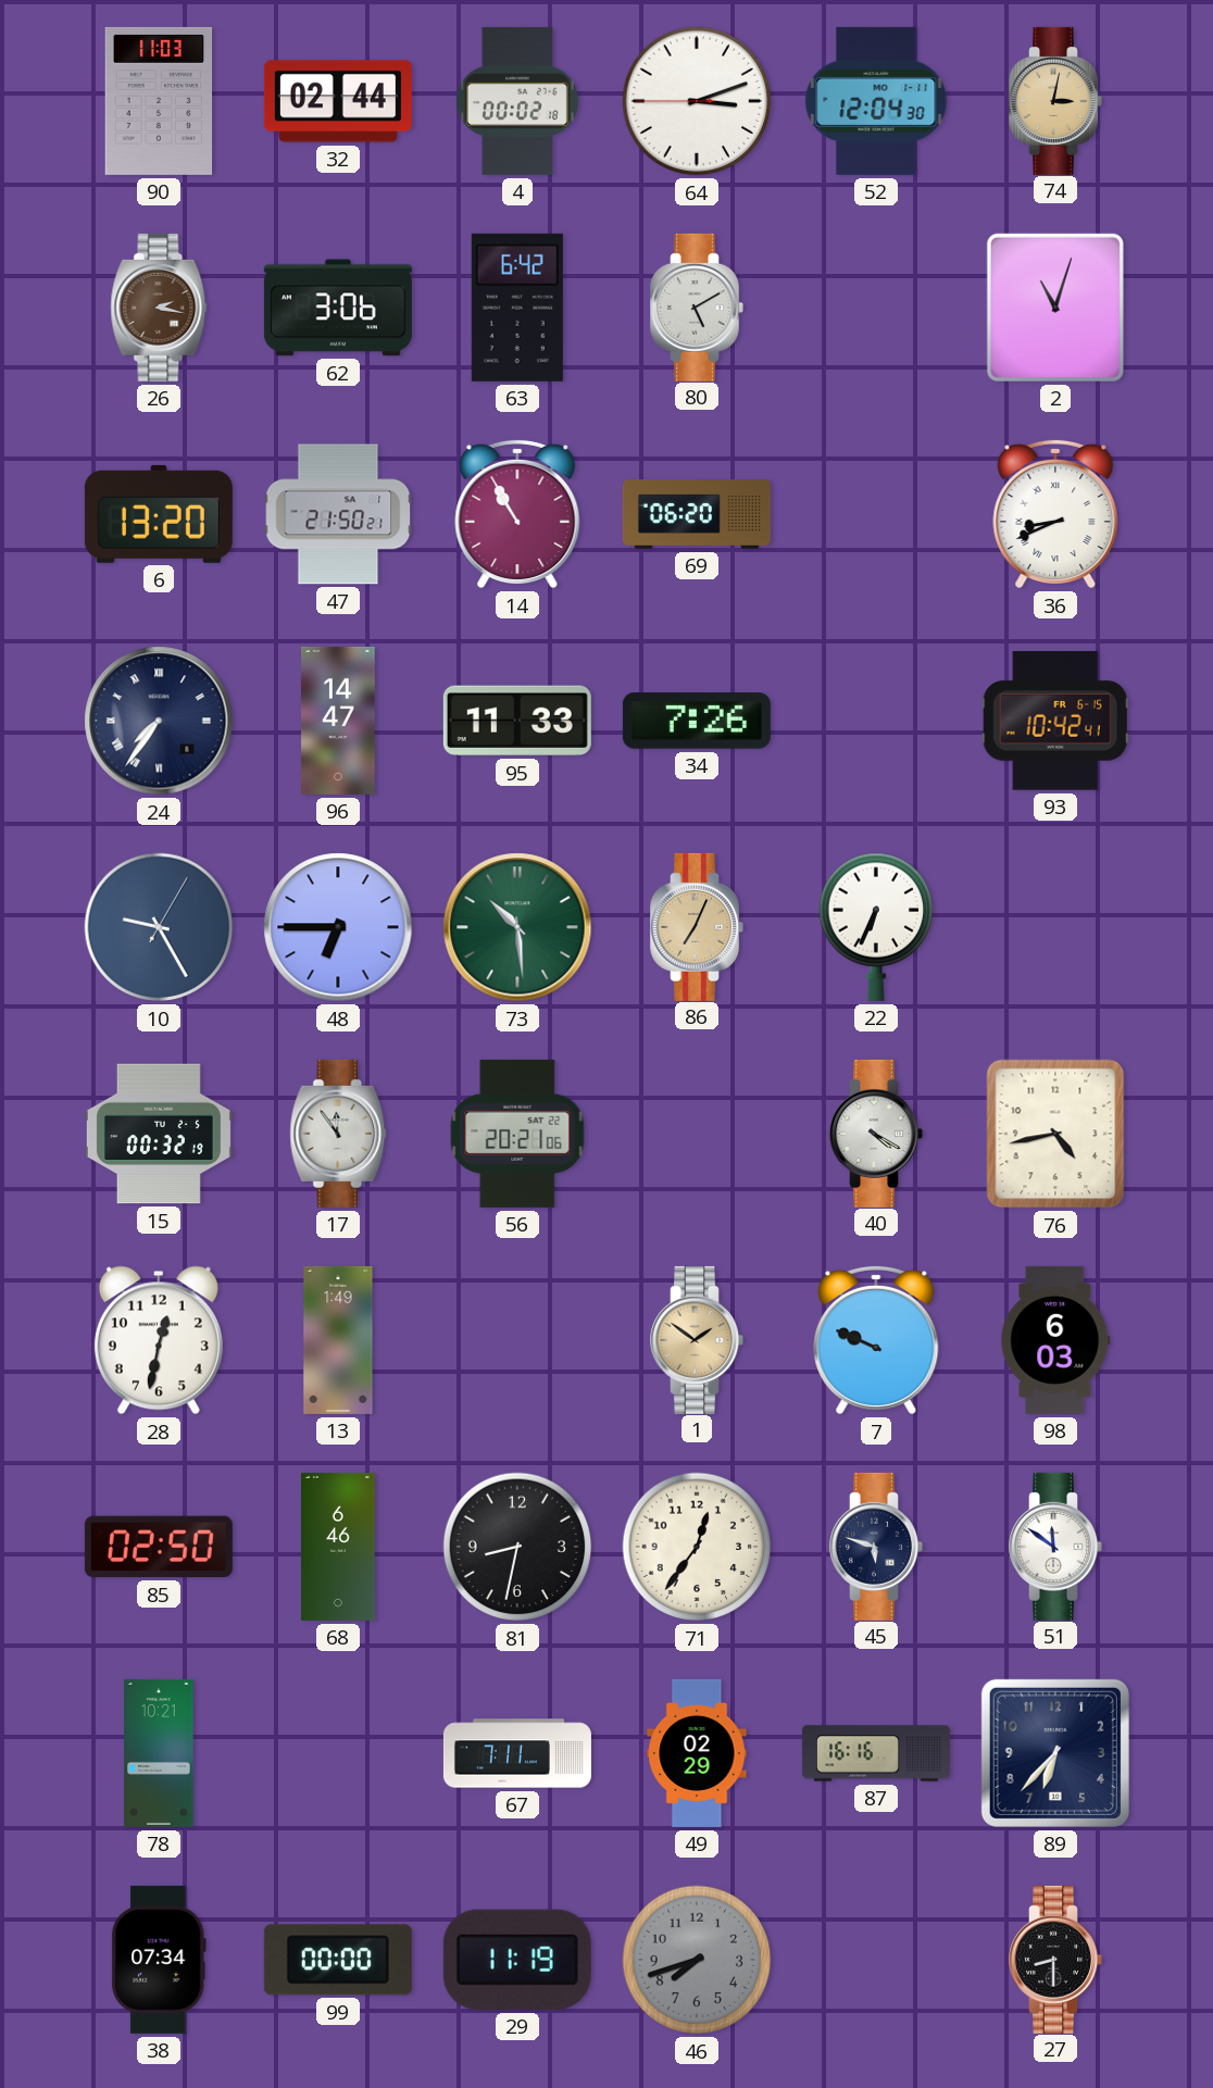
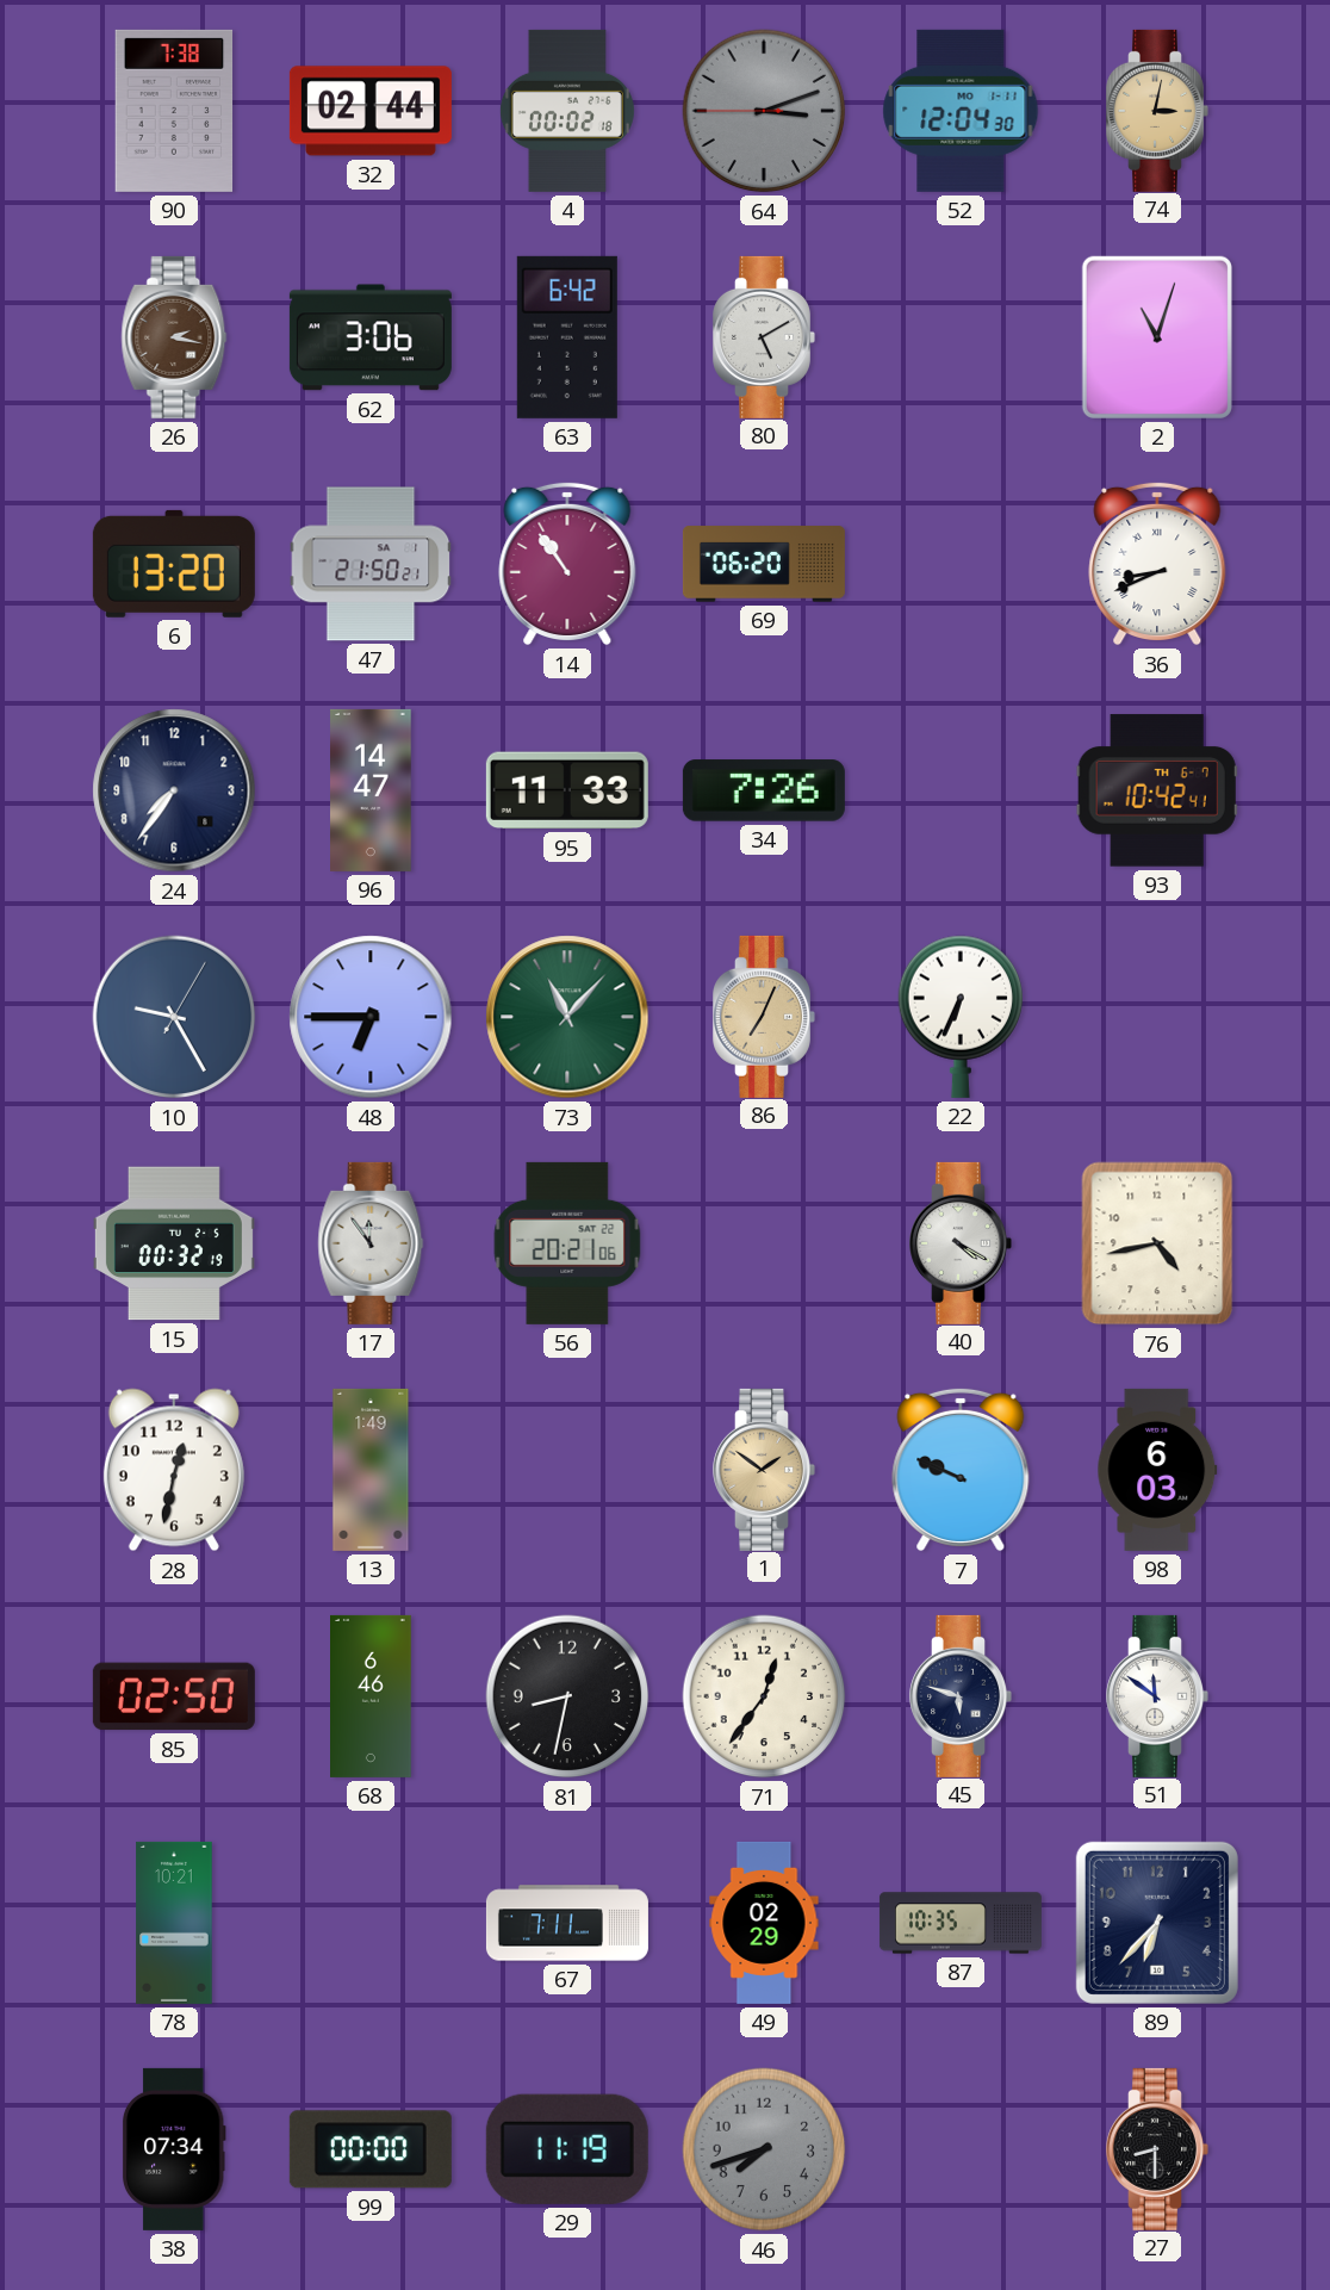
90: 11:03 -> 7:38
64 dial: white -> grey
14: 10:55 -> 10:54
24 numerals: Roman -> Arabic
93 date: FR 6-15 -> TH 6-7
73: 10:29 -> 11:07
87: 16:16 -> 10:35
